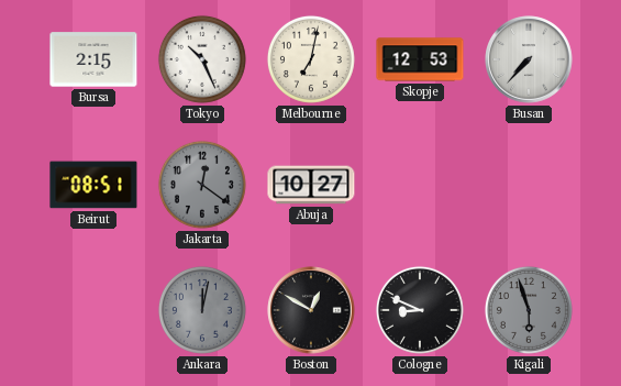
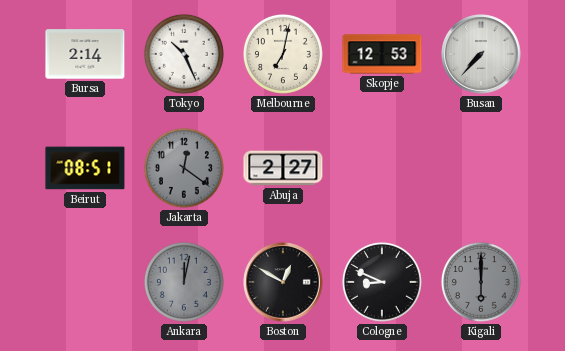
Bursa: 2:15 -> 2:14
Abuja: 10:27 -> 2:27
Kigali: 5:57 -> 6:00
